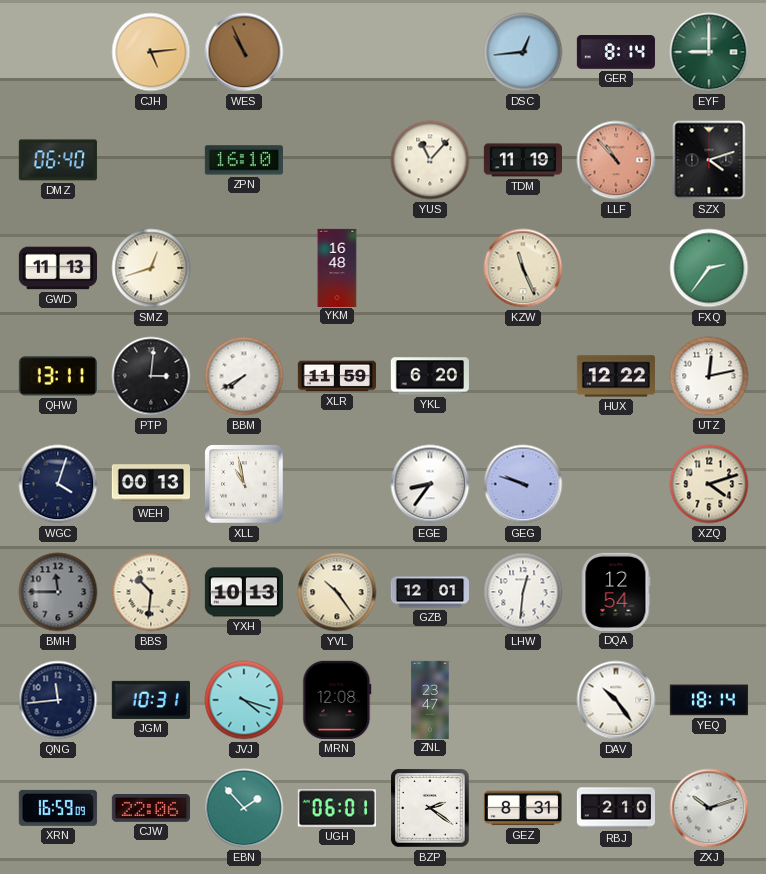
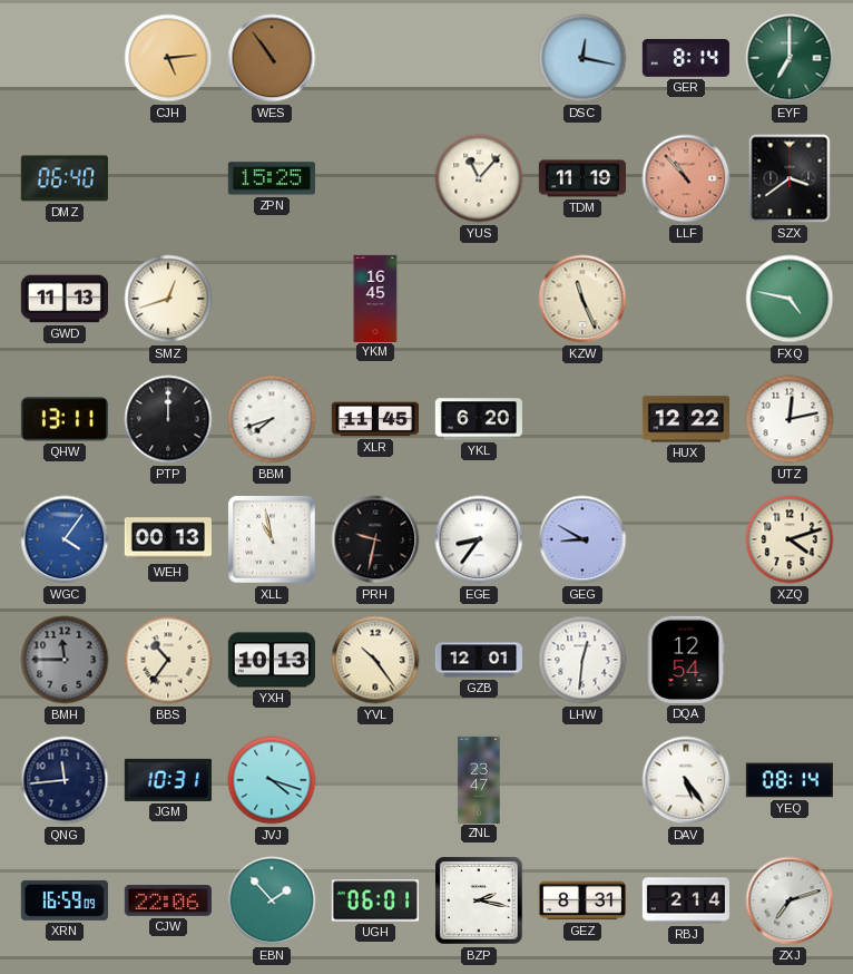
WES: 10:56 -> 10:54
DSC: 12:44 -> 12:17
EYF: 9:00 -> 7:00
ZPN: 16:10 -> 15:25
SZX: 4:12 -> 3:39
YKM: 16:48 -> 16:45
FXQ: 2:36 -> 4:47
PTP: 3:01 -> 12:00
BBM: 7:40 -> 7:42
XLR: 11:59 -> 11:45
WGC: 4:03 -> 4:06
WGC dial: navy -> blue
PRH: none -> 9:32
GEG: 9:48 -> 8:50
BBS: 10:31 -> 10:36
MRN: 12:08 -> none
DAV: 10:24 -> 5:24
YEQ: 18:14 -> 08:14
BZP: 2:21 -> 2:17
RBJ: 2:10 -> 2:14
ZXJ: 10:12 -> 7:12
